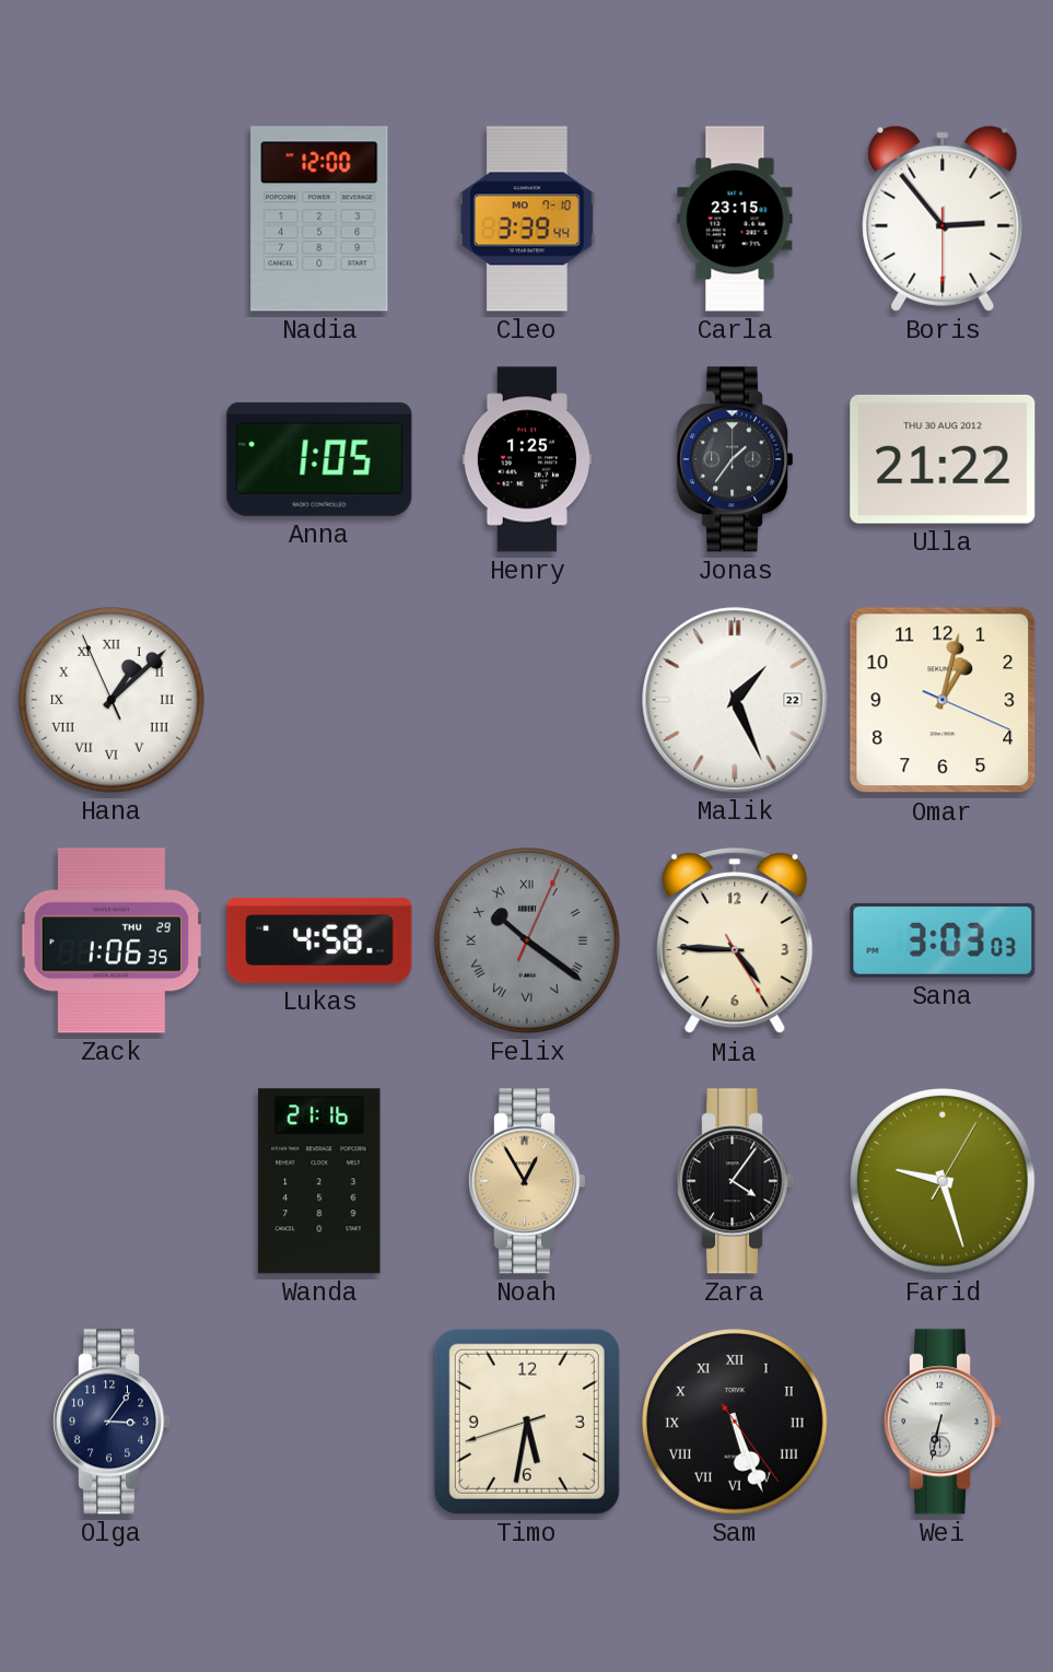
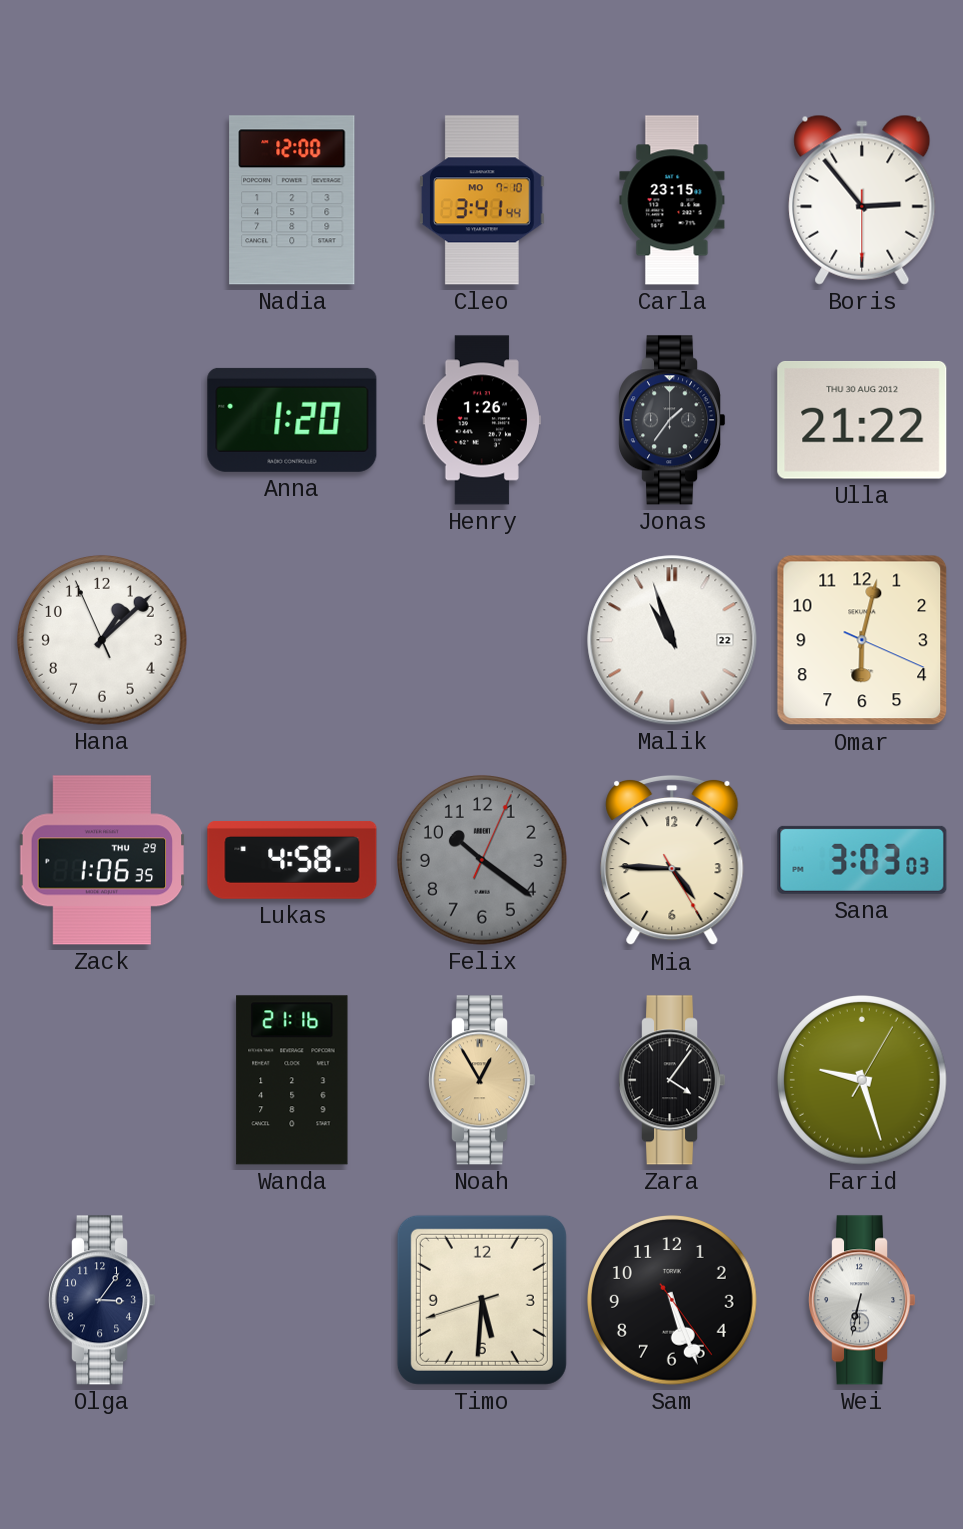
Cleo: 3:39 -> 3:41
Anna: 1:05 -> 1:20
Henry: 1:25 -> 1:26
Hana numerals: Roman -> Arabic
Malik: 1:26 -> 10:57
Omar: 1:02 -> 6:02
Felix numerals: Roman -> Arabic
Timo: 5:31 -> 5:30
Sam numerals: Roman -> Arabic
